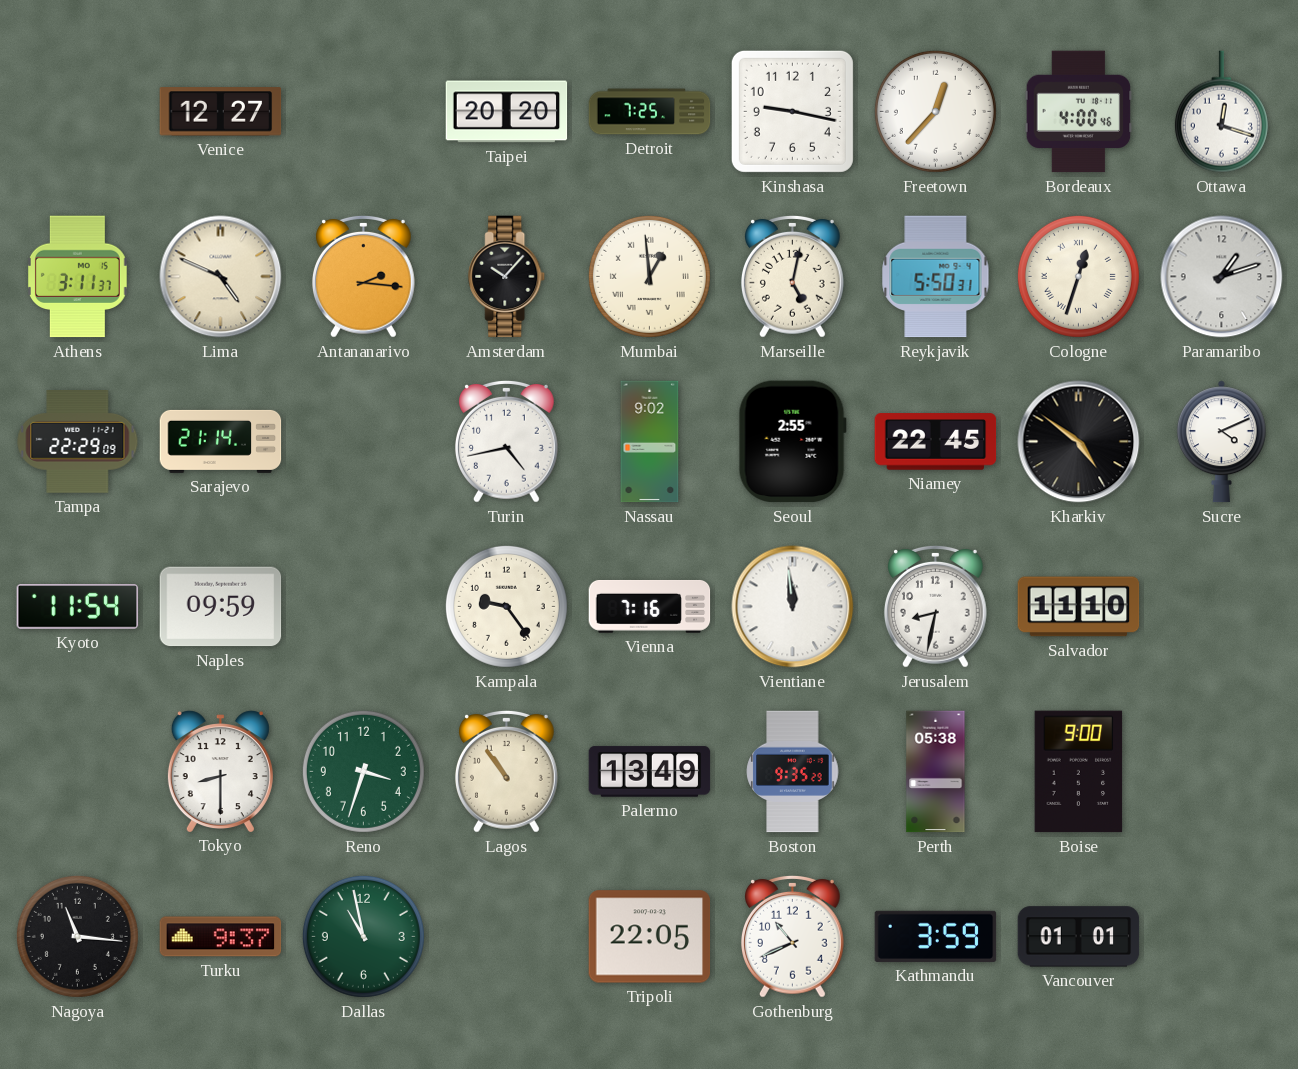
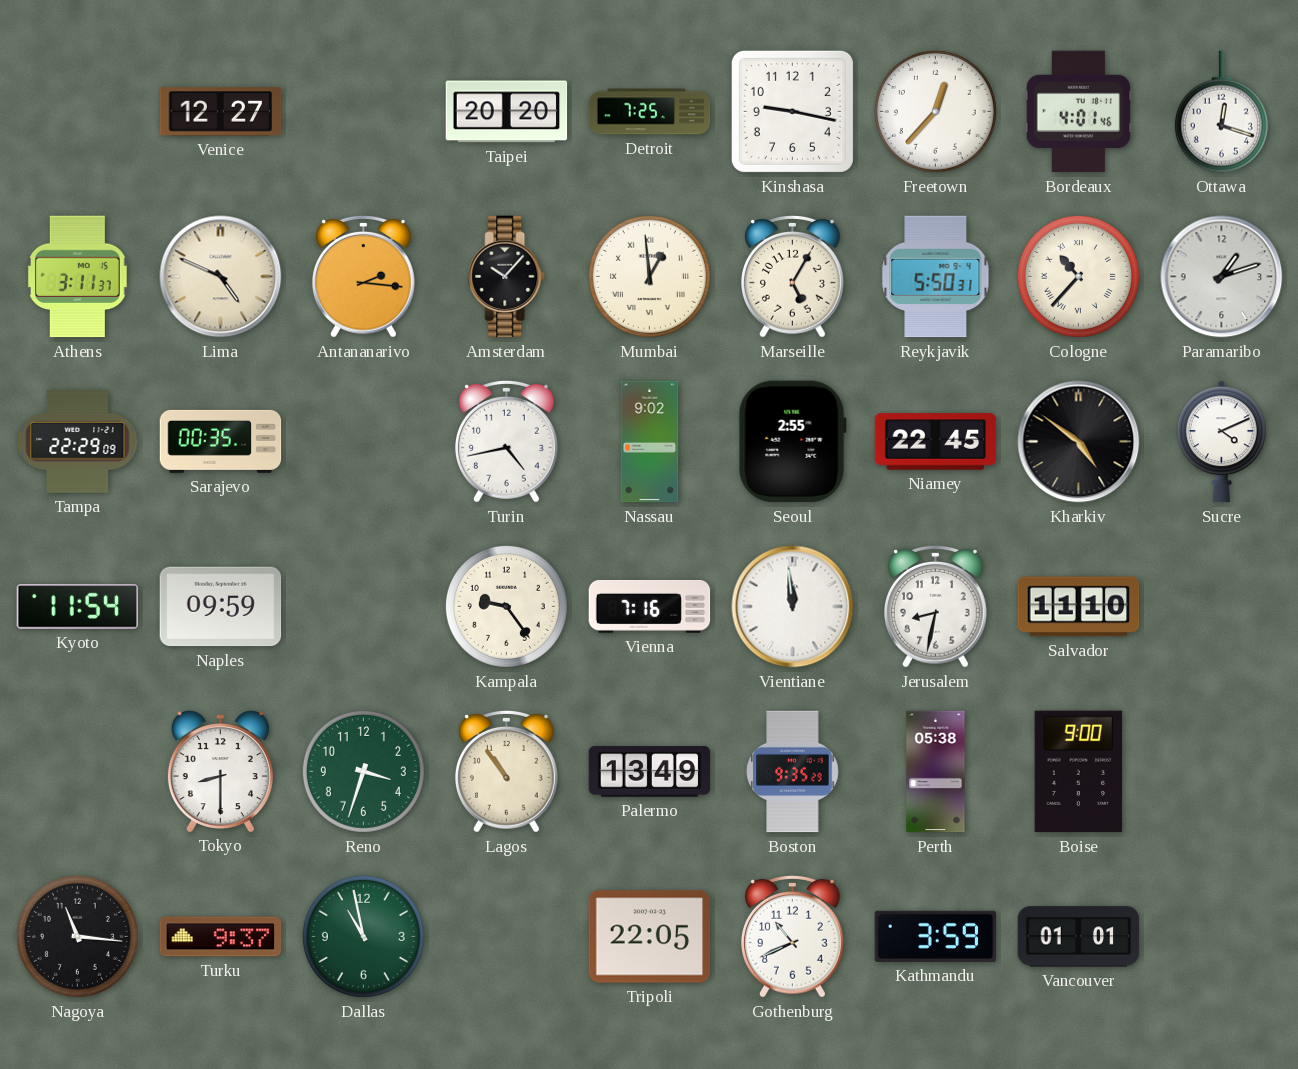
Bordeaux: 4:00 -> 4:01
Marseille: 5:02 -> 5:05
Cologne: 12:33 -> 10:37
Sarajevo: 21:14 -> 00:35
